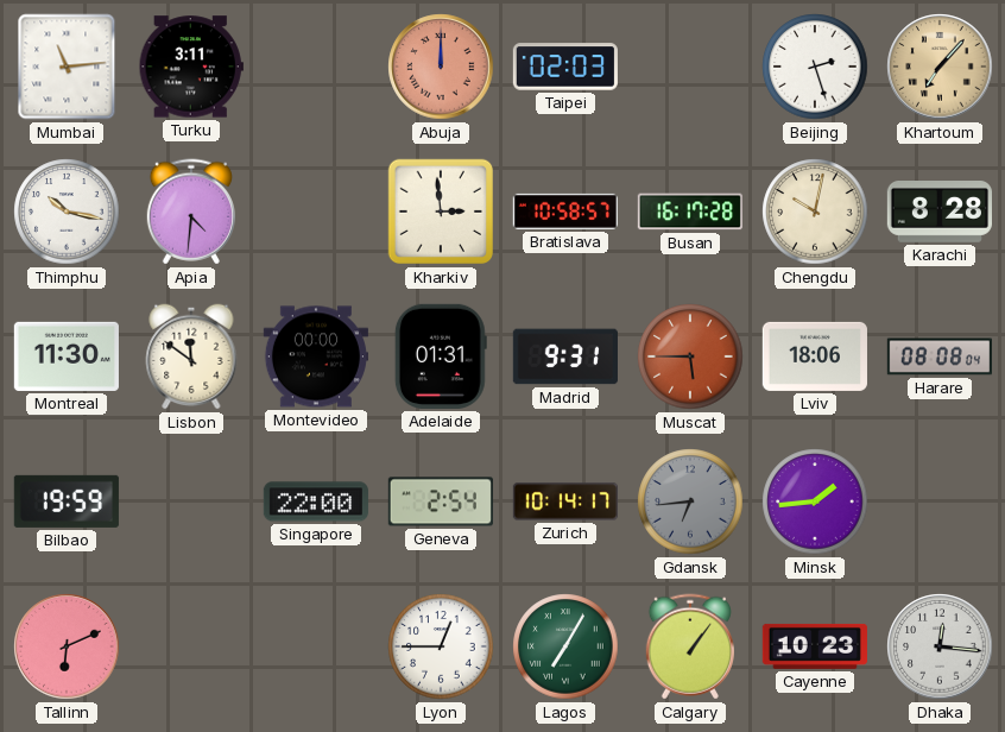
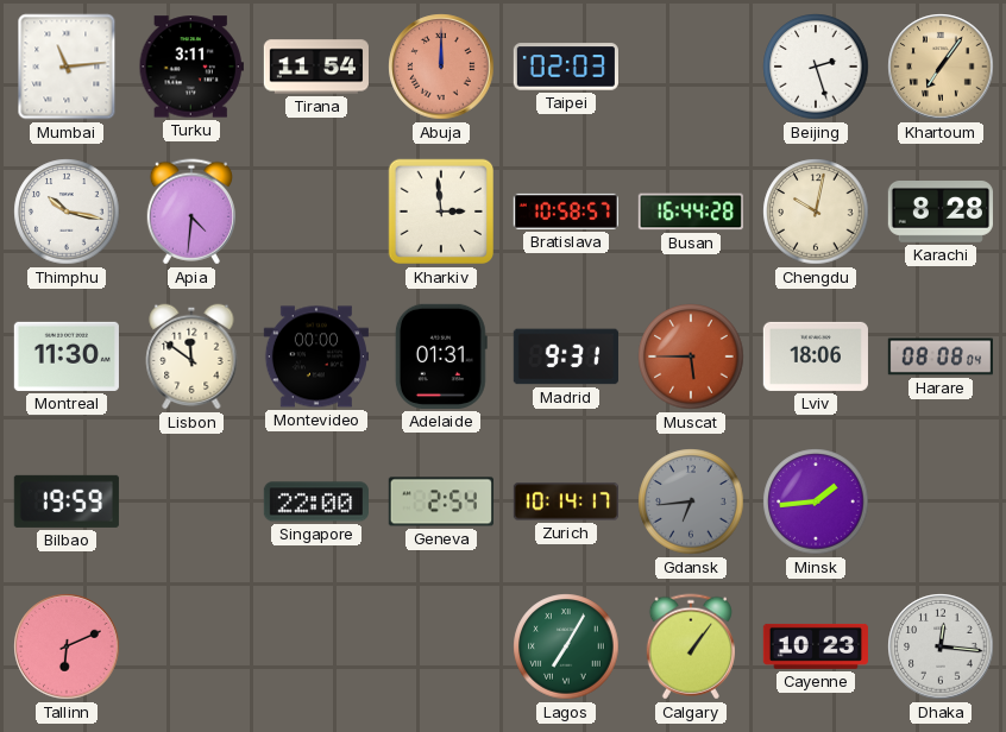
Tirana: none -> 11:54
Khartoum: 7:07 -> 7:06
Busan: 16:17 -> 16:44
Lyon: 12:45 -> none
